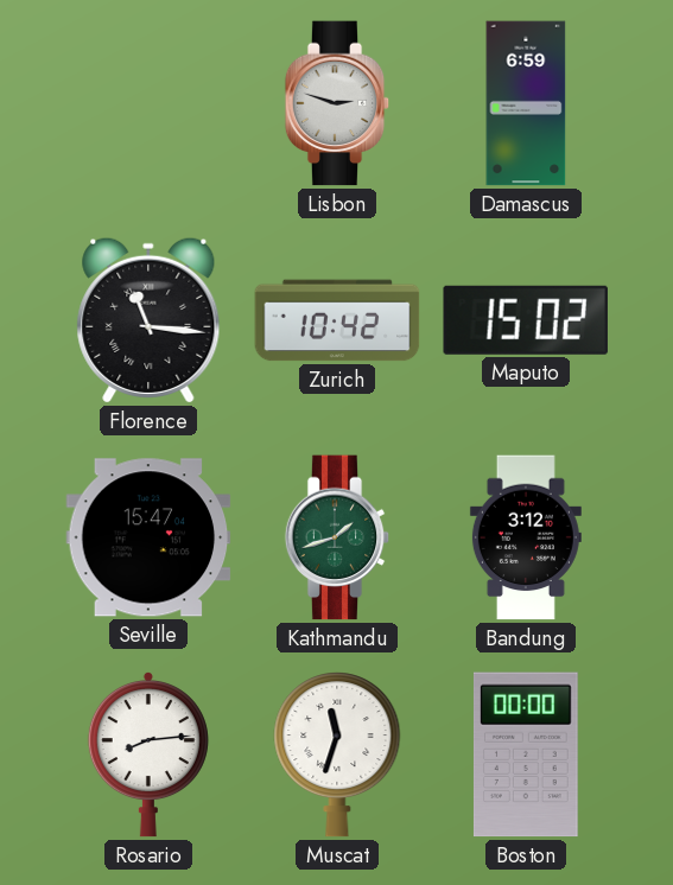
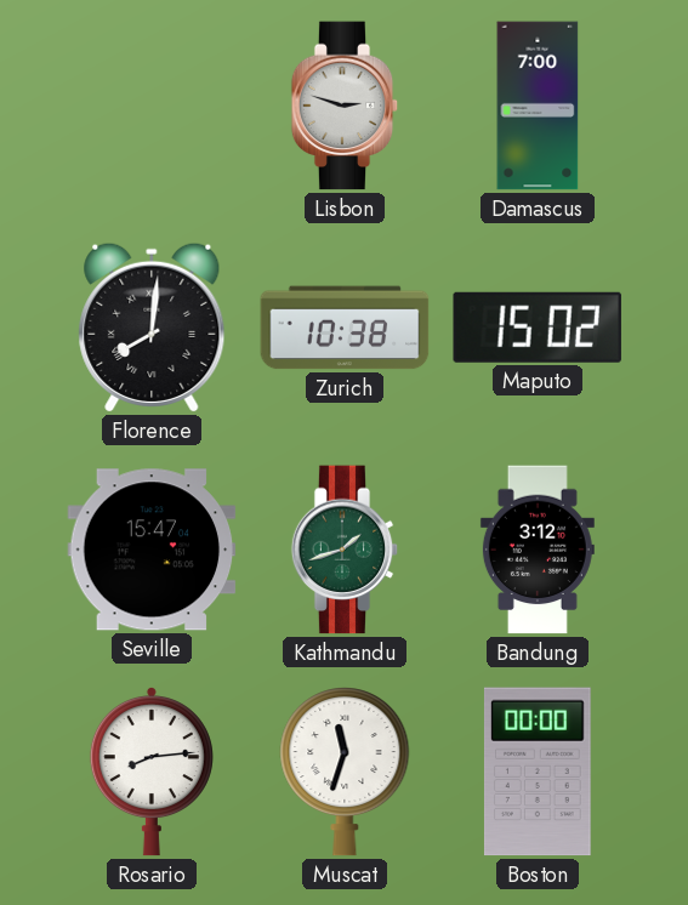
Damascus: 6:59 -> 7:00
Florence: 11:16 -> 8:01
Zurich: 10:42 -> 10:38
